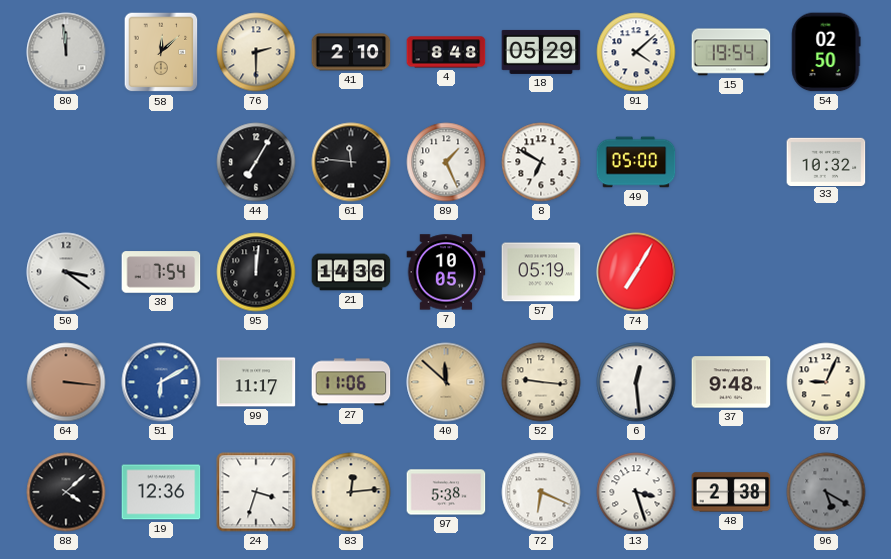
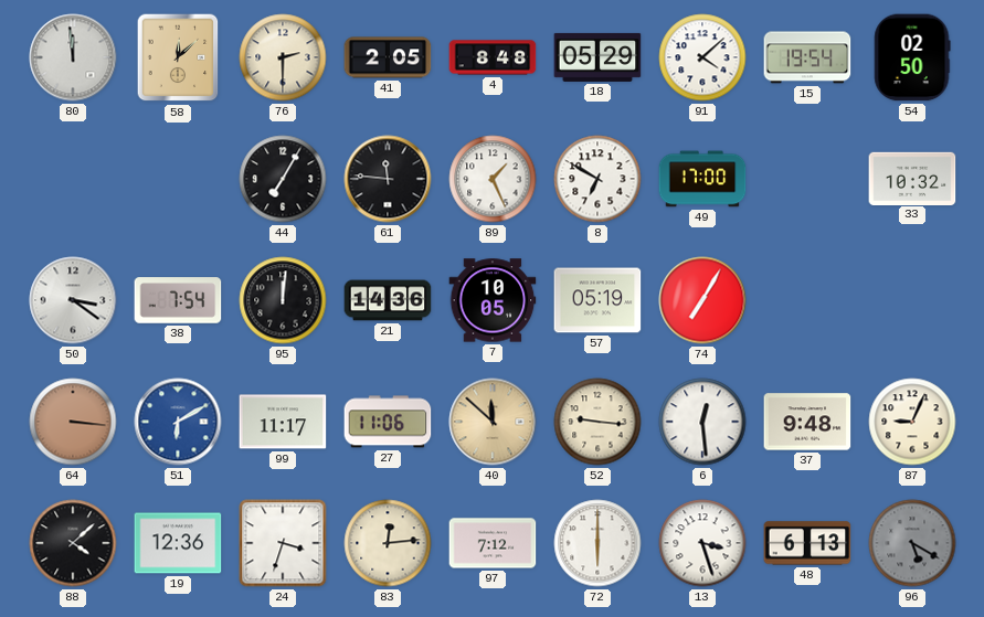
41: 2:10 -> 2:05
49: 05:00 -> 17:00
97: 5:38 -> 7:12
72: 6:19 -> 6:00
48: 2:38 -> 6:13
